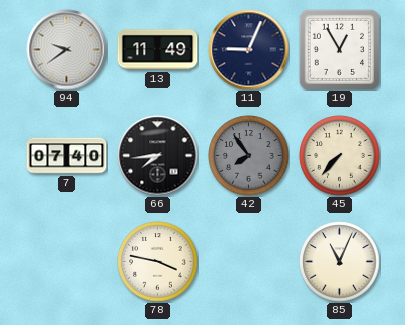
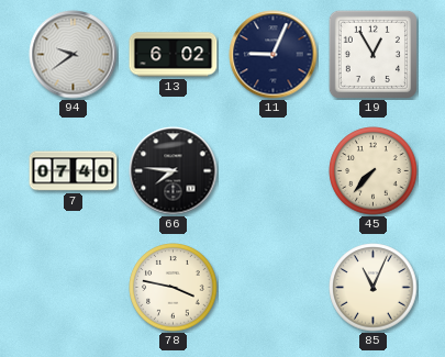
13: 11:49 -> 6:02
66: 7:44 -> 7:46
42: 7:54 -> none
